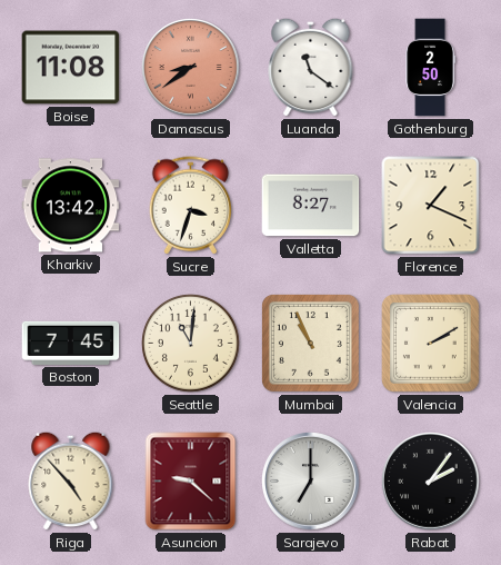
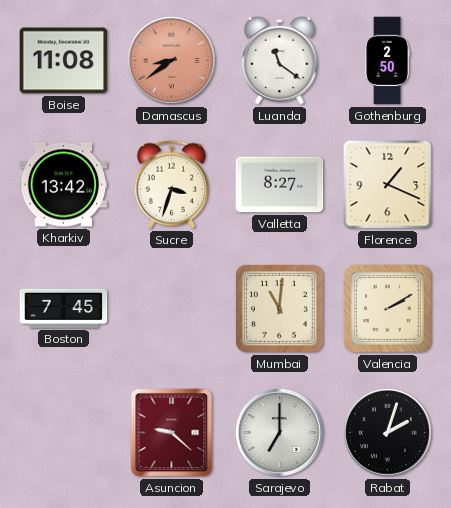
Seattle: 11:01 -> none
Mumbai: 10:56 -> 11:01
Riga: 4:53 -> none
Rabat: 2:06 -> 2:03
